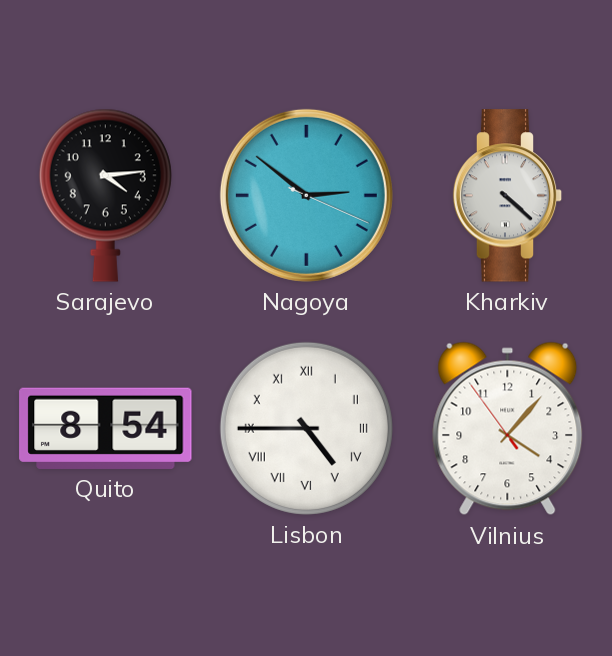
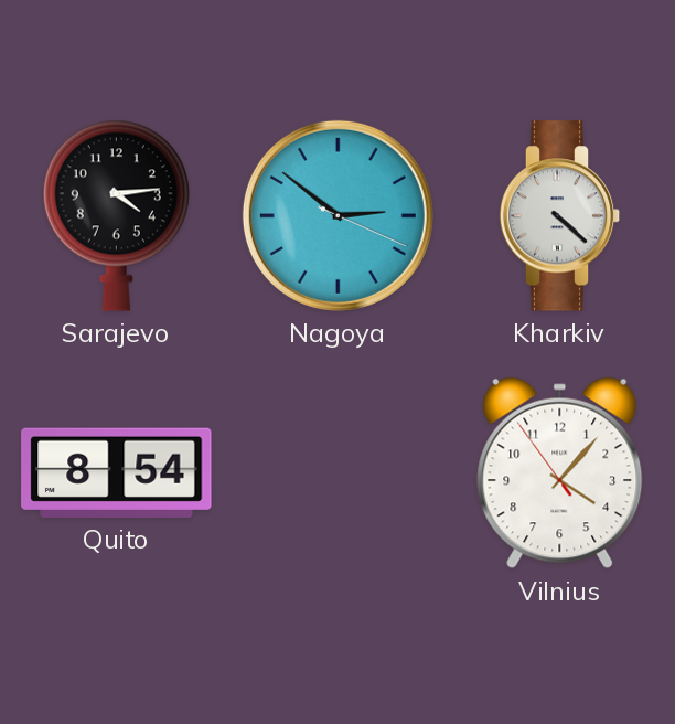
Lisbon: 4:45 -> none
